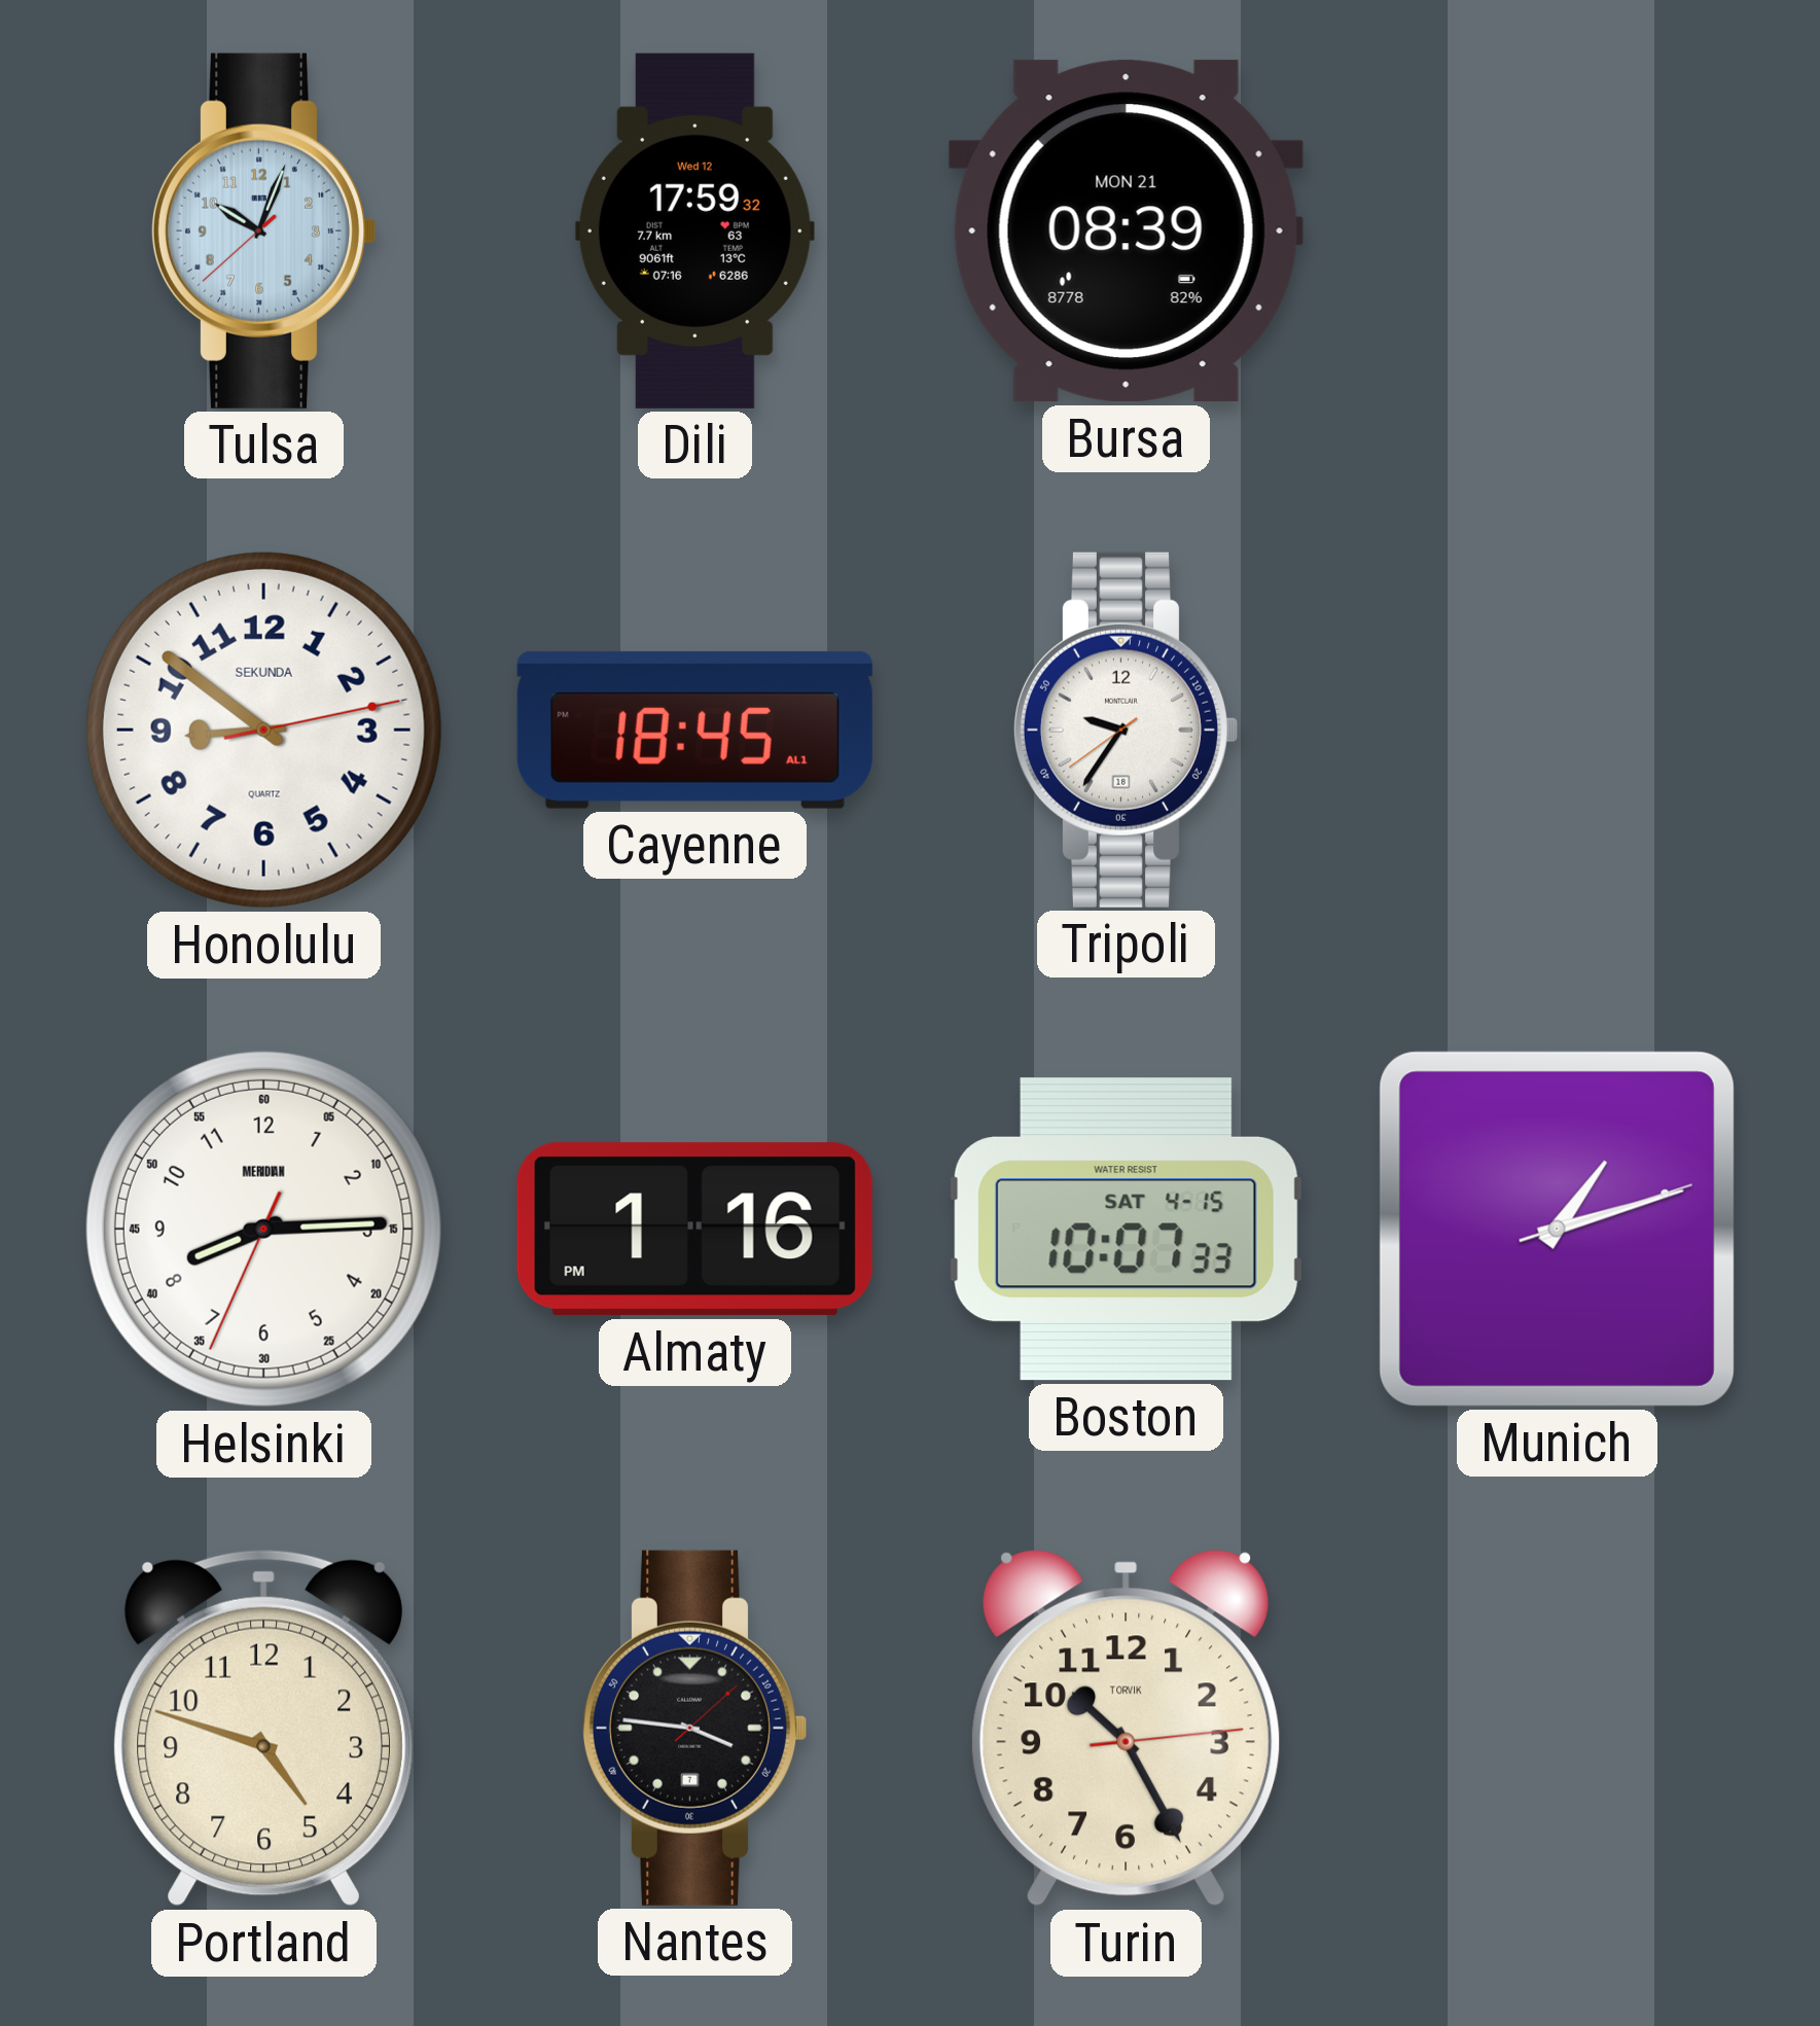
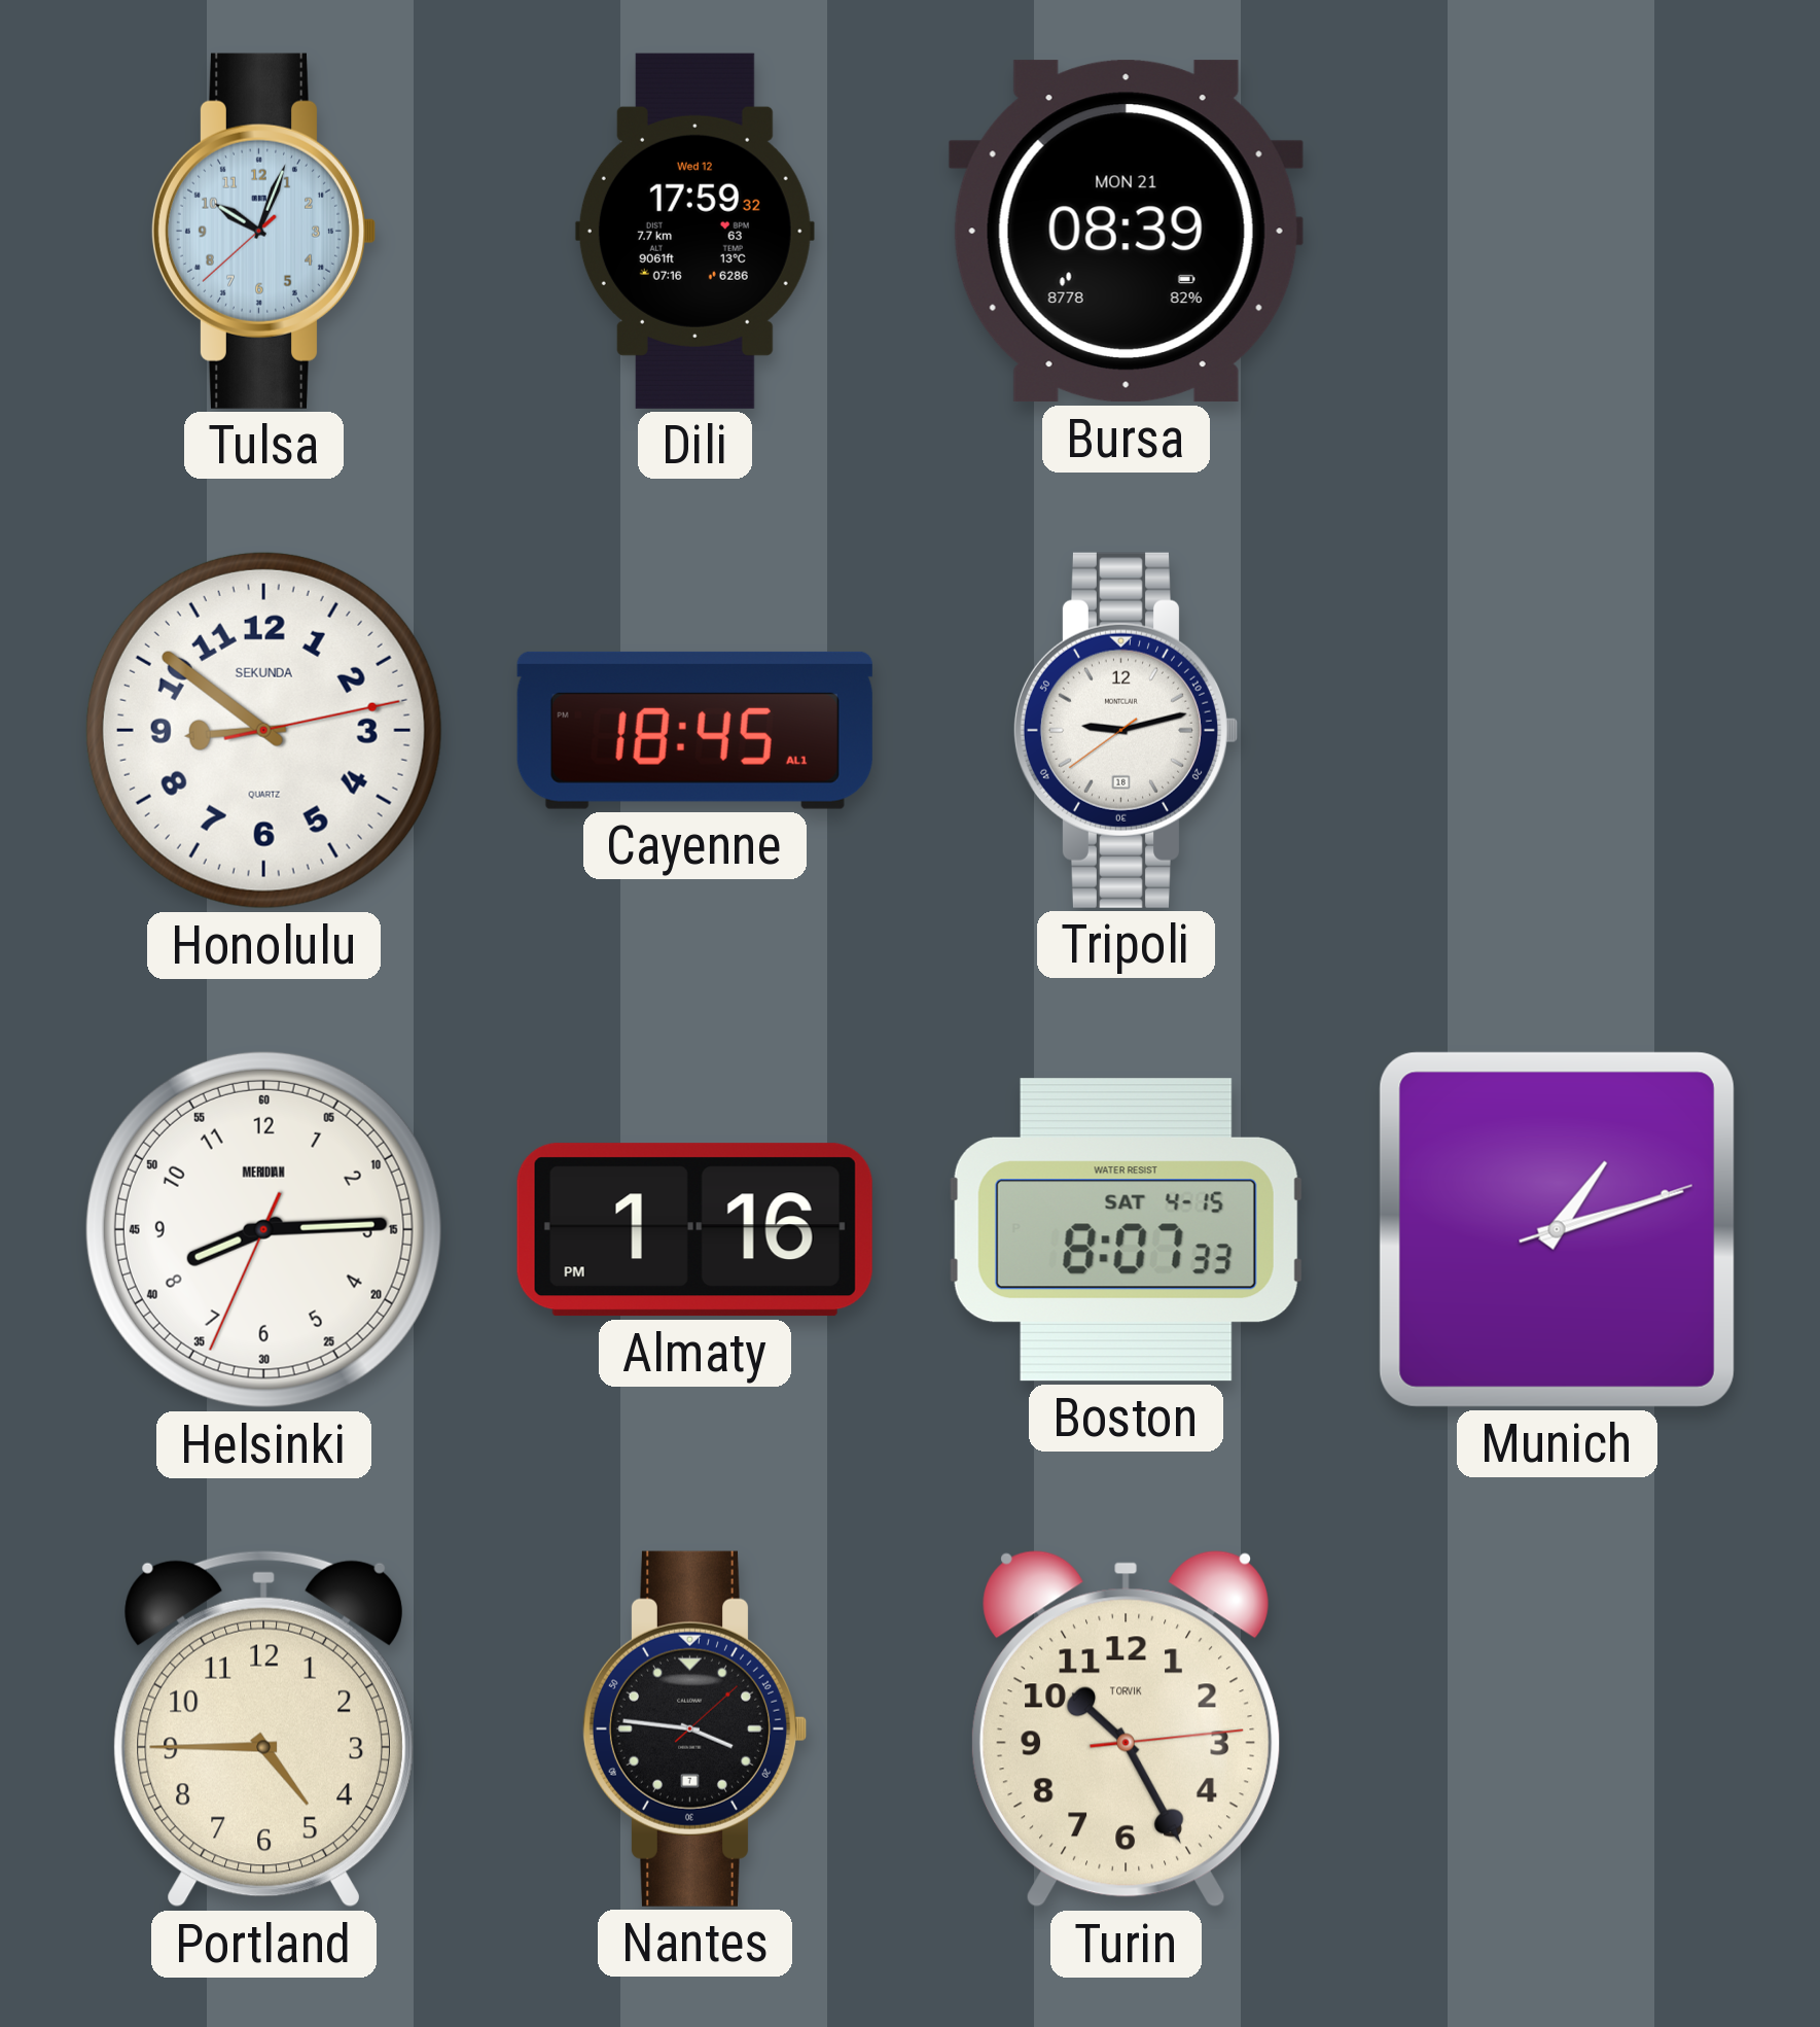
Tripoli: 9:35 -> 9:12
Boston: 10:07 -> 8:07
Portland: 4:48 -> 4:45
